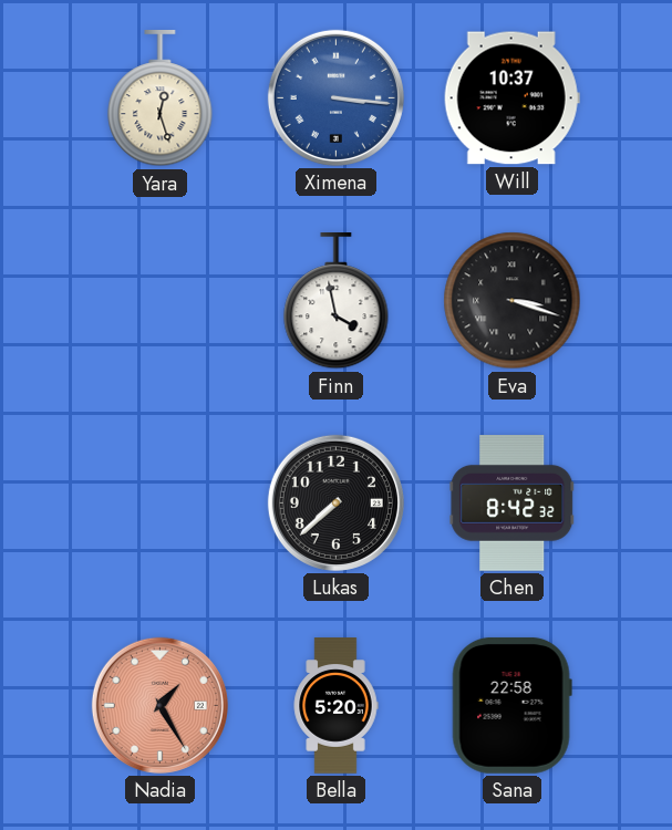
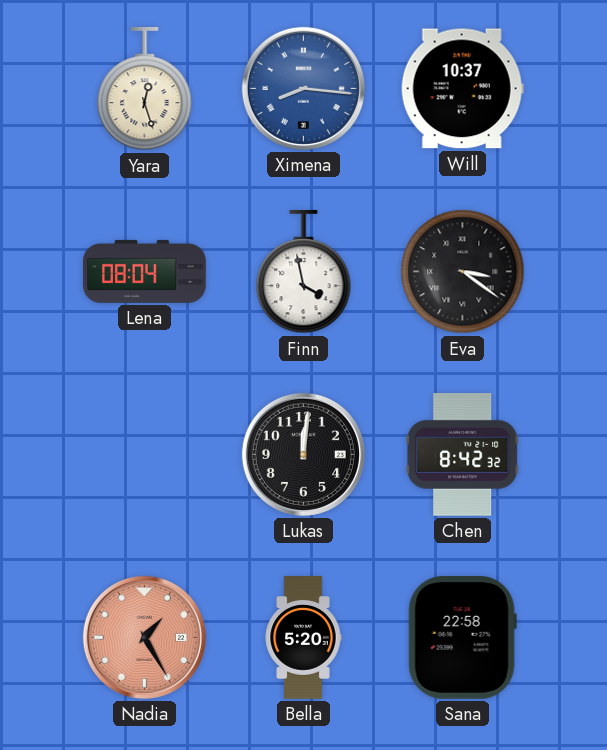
Ximena: 3:16 -> 8:16
Lena: none -> 08:04
Eva: 3:18 -> 3:21
Lukas: 7:38 -> 12:01
